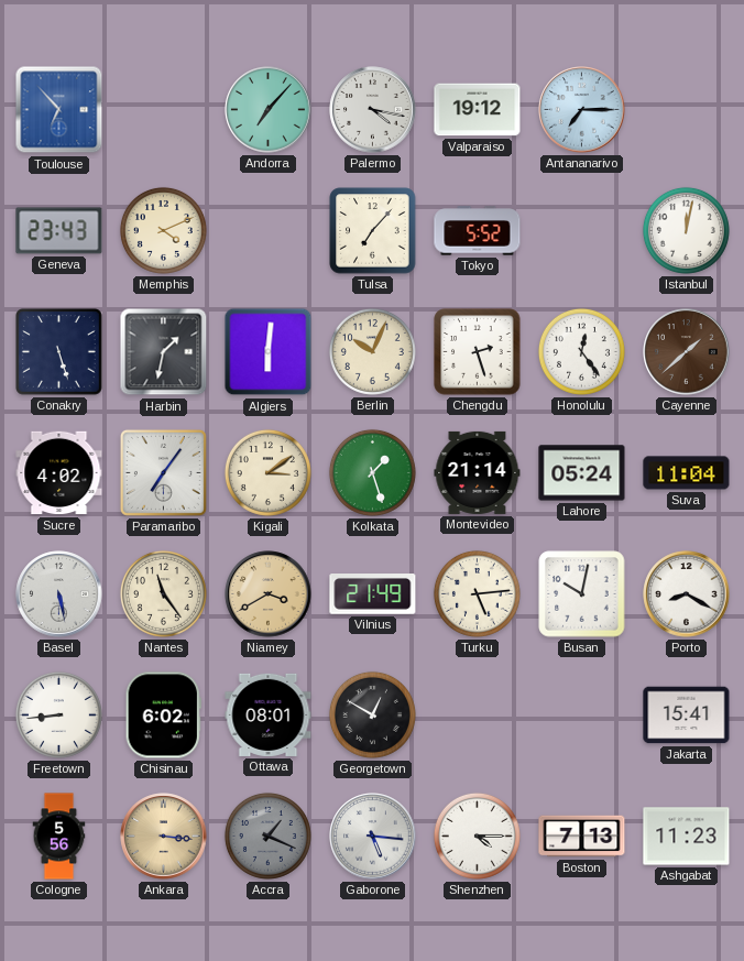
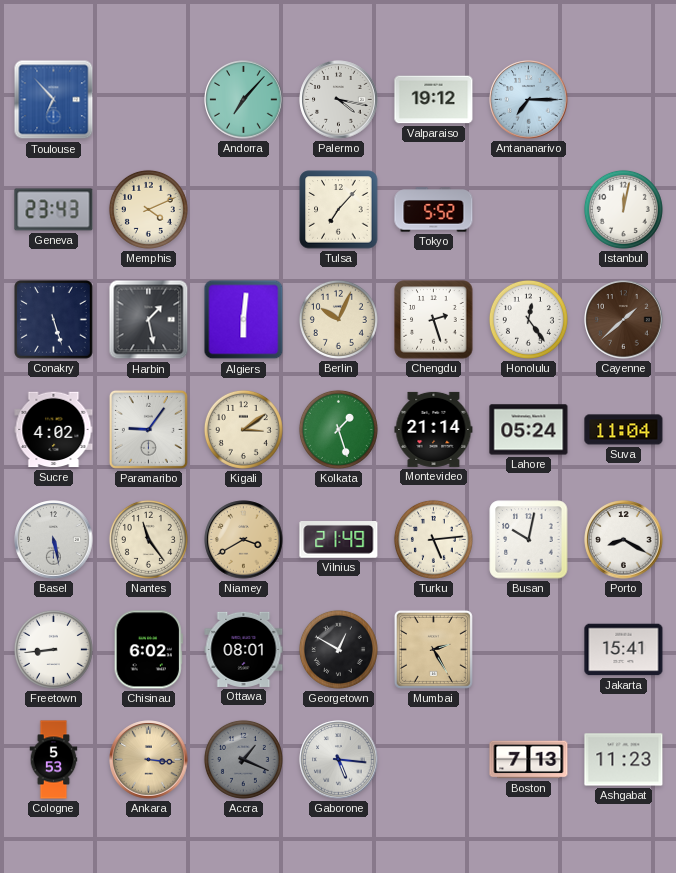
Harbin: 1:32 -> 1:28
Paramaribo: 7:06 -> 9:06
Mumbai: none -> 2:25
Cologne: 5:56 -> 5:53
Shenzhen: 4:15 -> none
